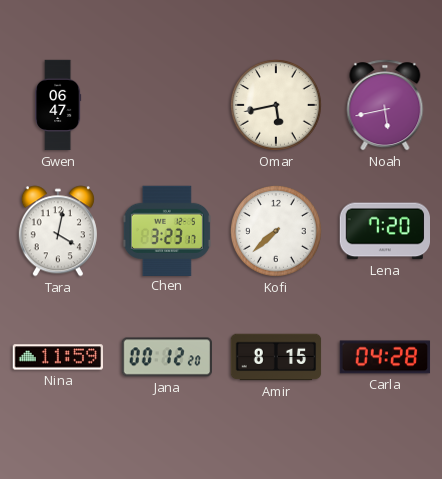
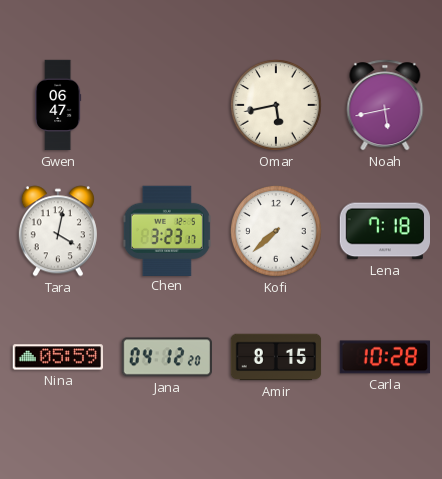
Lena: 7:20 -> 7:18
Nina: 11:59 -> 05:59
Jana: 00:12 -> 04:12
Carla: 04:28 -> 10:28
